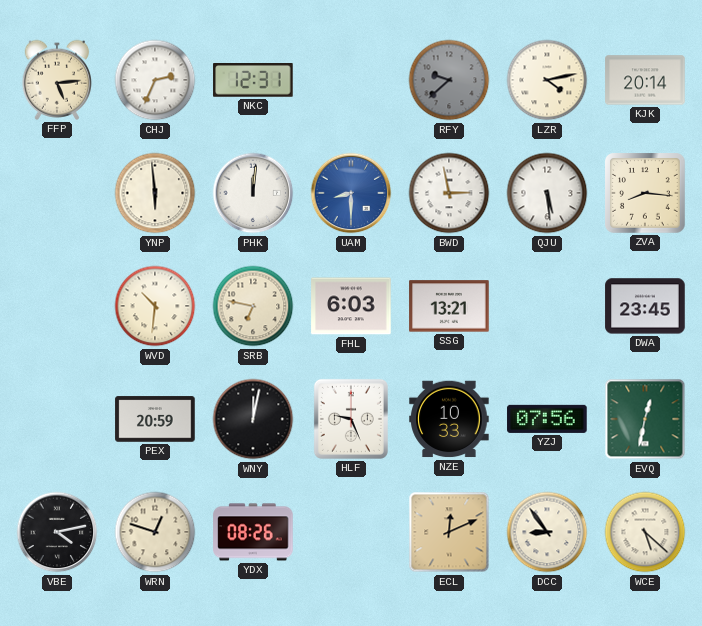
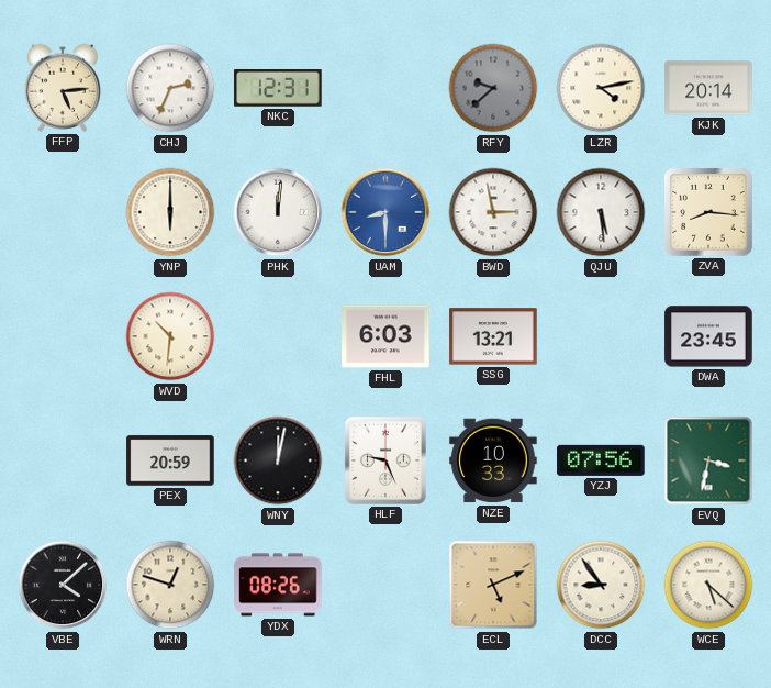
YNP: 5:59 -> 6:00
SRB: 6:47 -> none
EVQ: 12:32 -> 3:32
VBE: 4:13 -> 4:08
ECL: 12:11 -> 5:11
